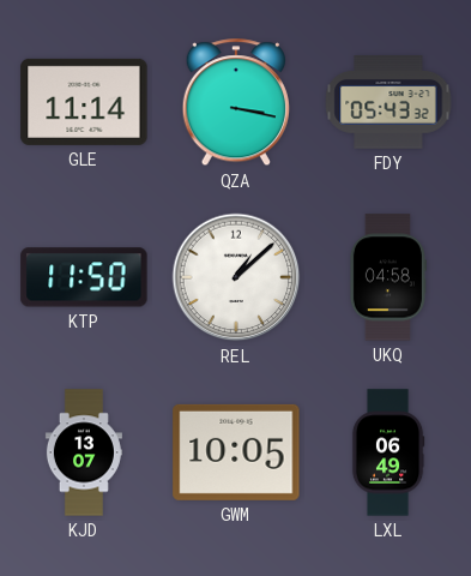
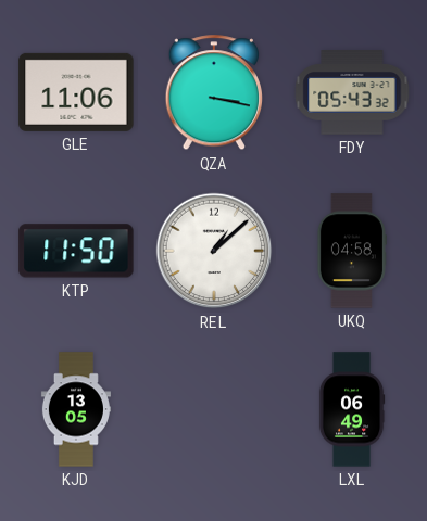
GLE: 11:14 -> 11:06
KJD: 13:07 -> 13:05
GWM: 10:05 -> none
